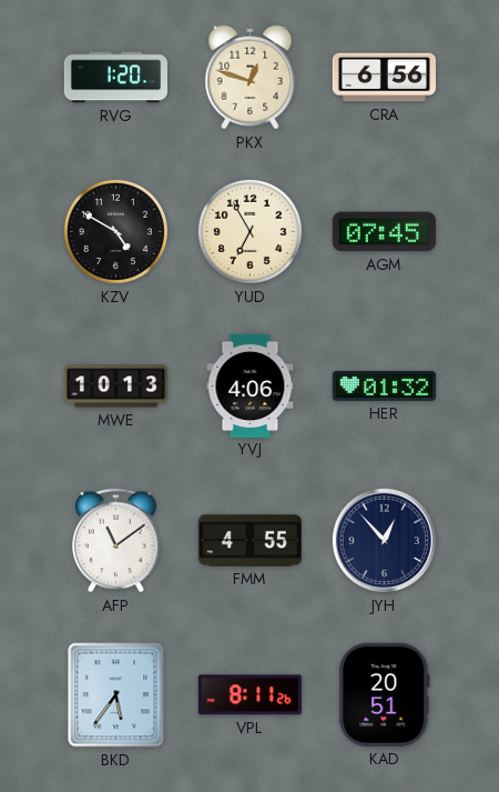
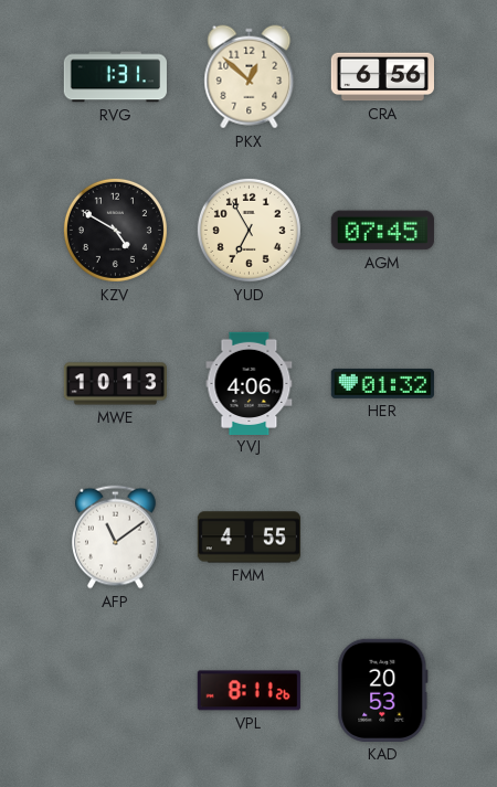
RVG: 1:20 -> 1:31
PKX: 12:48 -> 12:52
JYH: 12:53 -> none
BKD: 5:36 -> none
KAD: 20:51 -> 20:53
